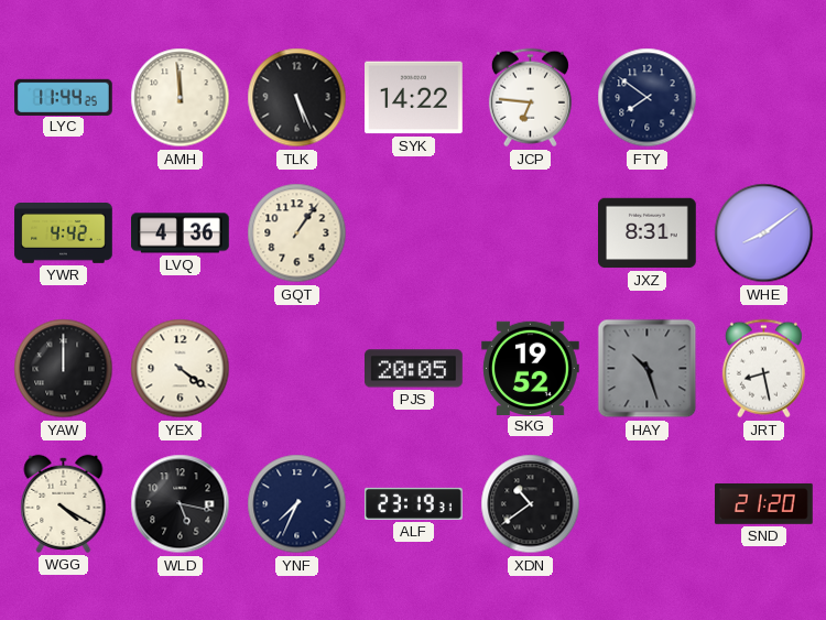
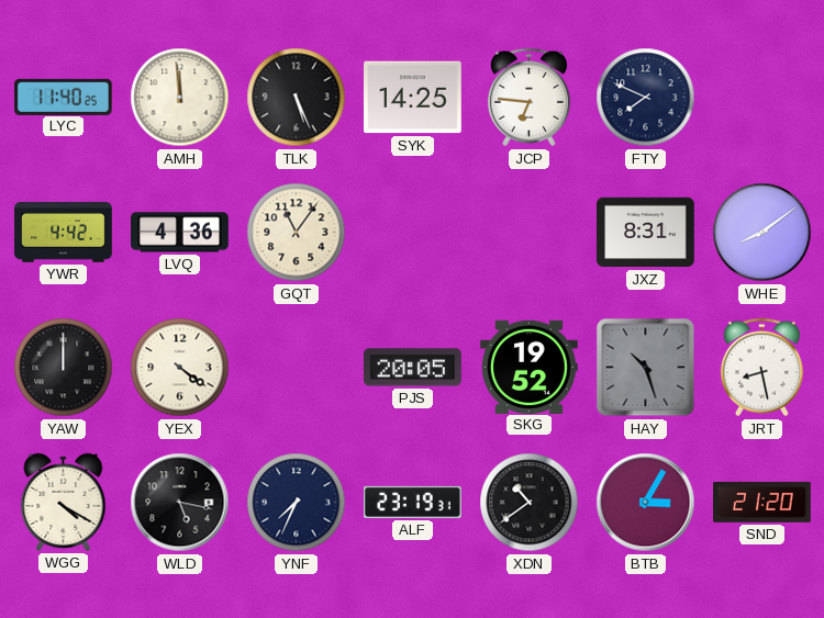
LYC: 11:44 -> 11:40
SYK: 14:22 -> 14:25
FTY: 7:51 -> 7:49
GQT: 1:06 -> 11:06
BTB: none -> 3:05
